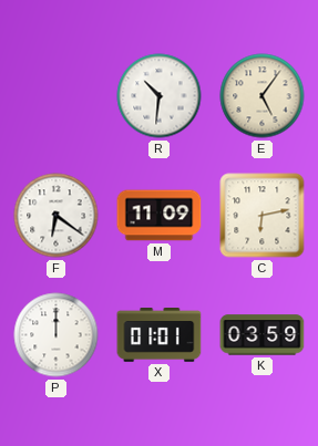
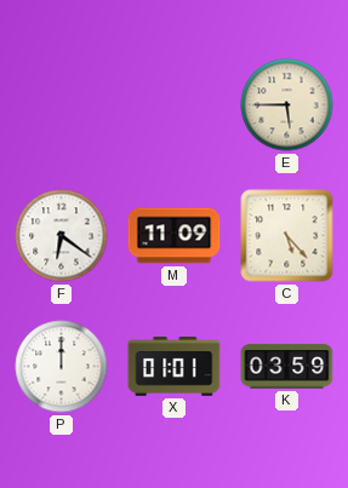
R: 10:31 -> none
E: 5:06 -> 5:45
C: 6:13 -> 5:23
